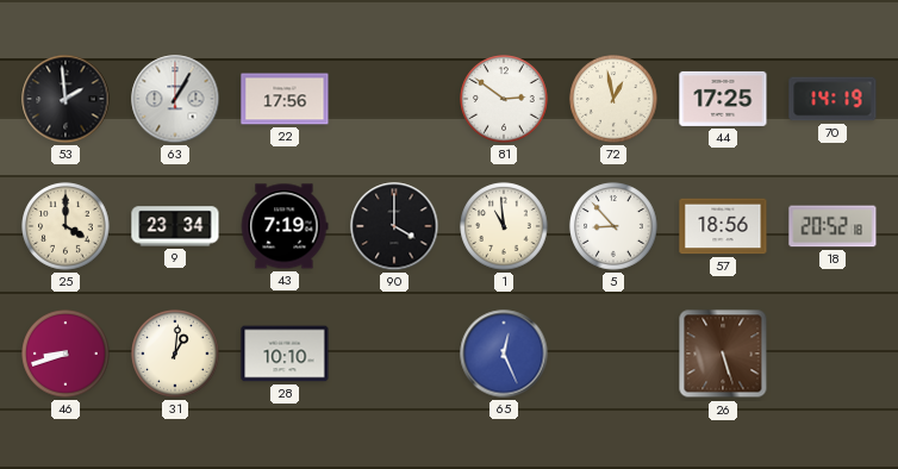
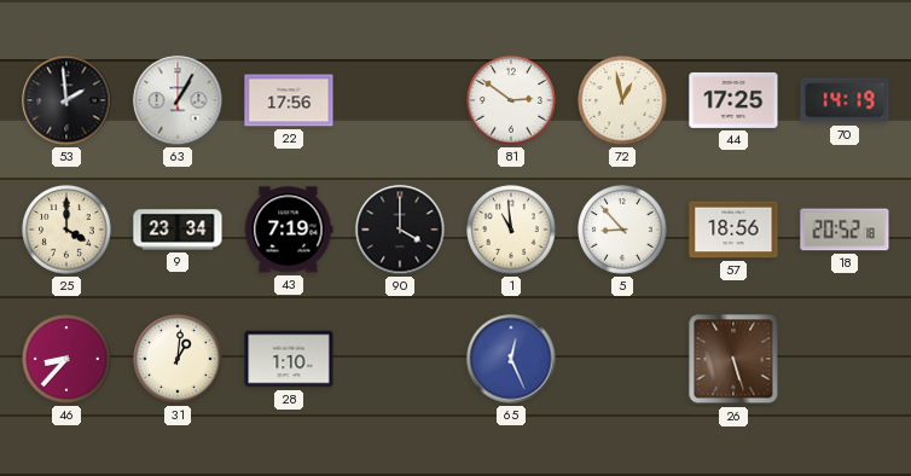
46: 8:42 -> 8:37
28: 10:10 -> 1:10
